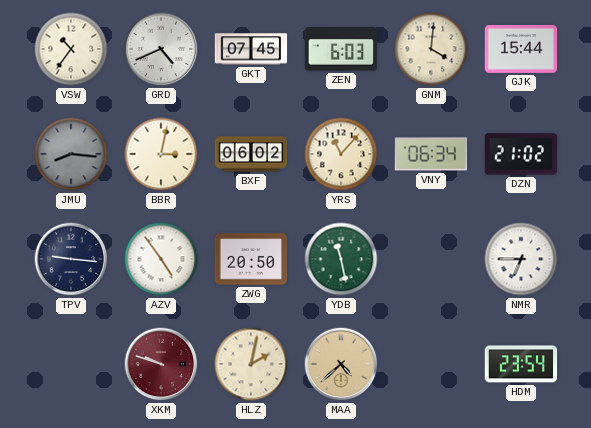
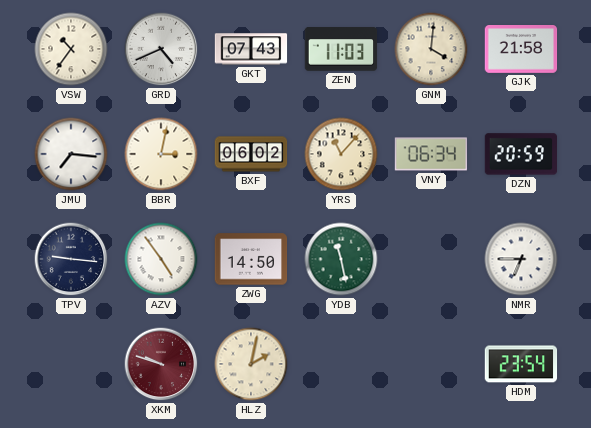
GKT: 07:45 -> 07:43
ZEN: 6:03 -> 11:03
GJK: 15:44 -> 21:58
JMU: 8:16 -> 7:16
JMU dial: grey -> white
DZN: 21:02 -> 20:59
ZWG: 20:50 -> 14:50
MAA: 4:38 -> none
